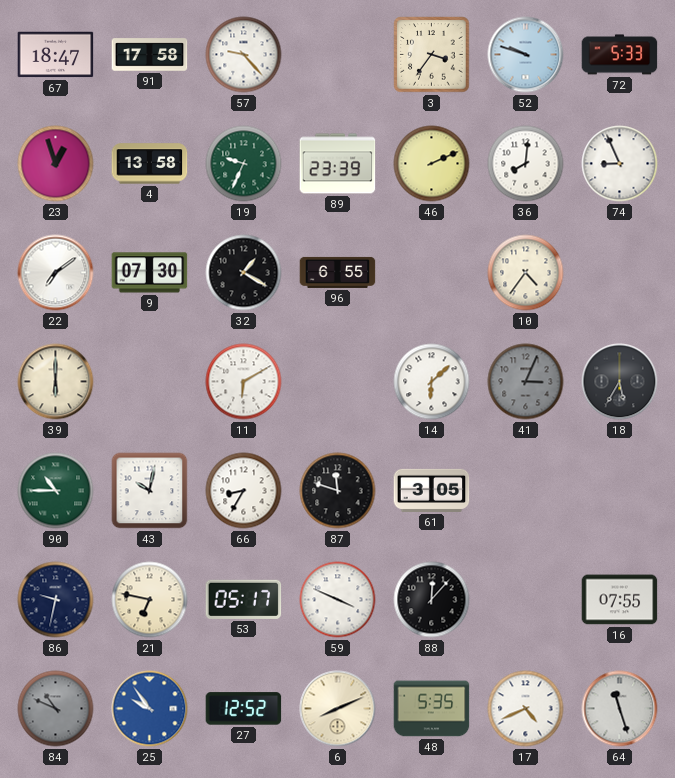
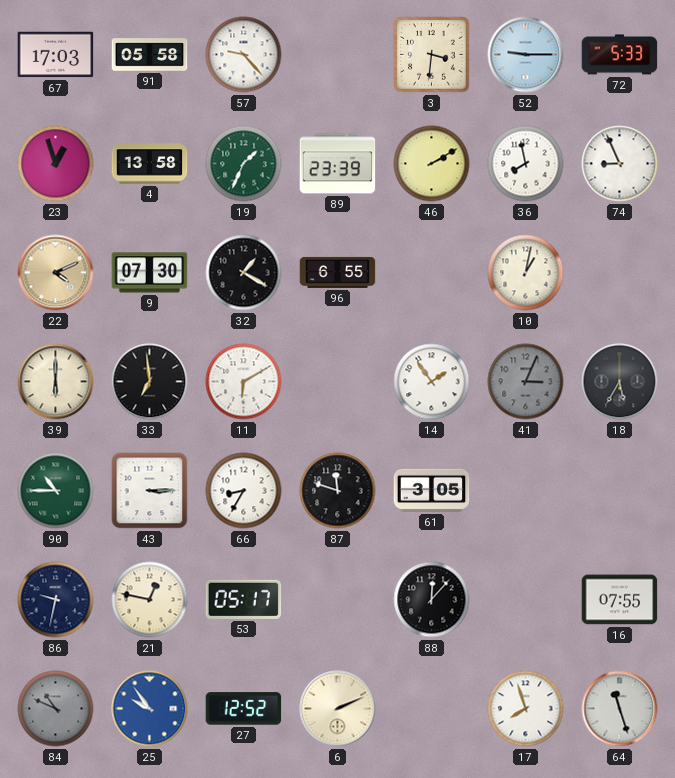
67: 18:47 -> 17:03
91: 17:58 -> 05:58
3: 3:36 -> 3:31
52: 9:48 -> 9:15
19: 9:34 -> 1:34
46: 2:11 -> 2:10
36: 8:01 -> 7:58
22: 7:09 -> 4:11
22 dial: white -> champagne
10: 4:36 -> 1:02
33: none -> 6:59
14: 6:08 -> 1:54
43: 10:02 -> 3:15
21: 6:47 -> 12:47
59: 3:49 -> none
6: 8:11 -> 2:11
48: 5:35 -> none
17: 4:41 -> 7:57
